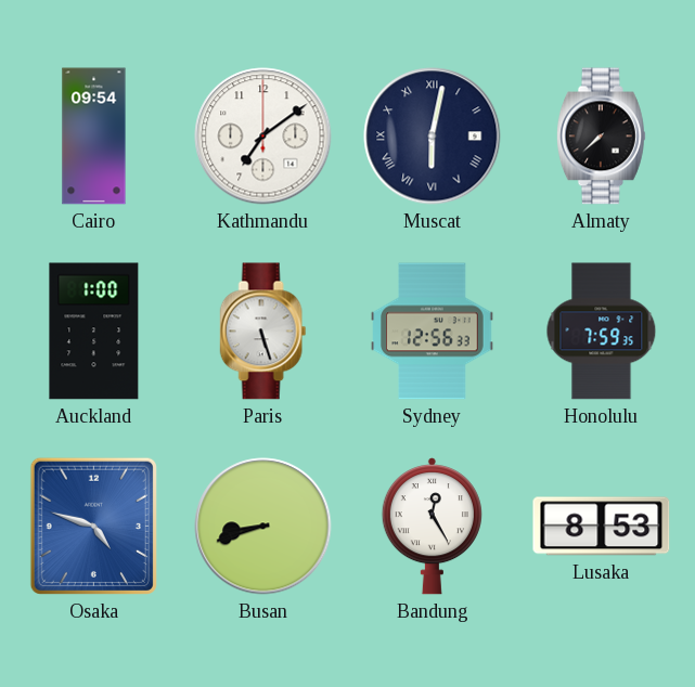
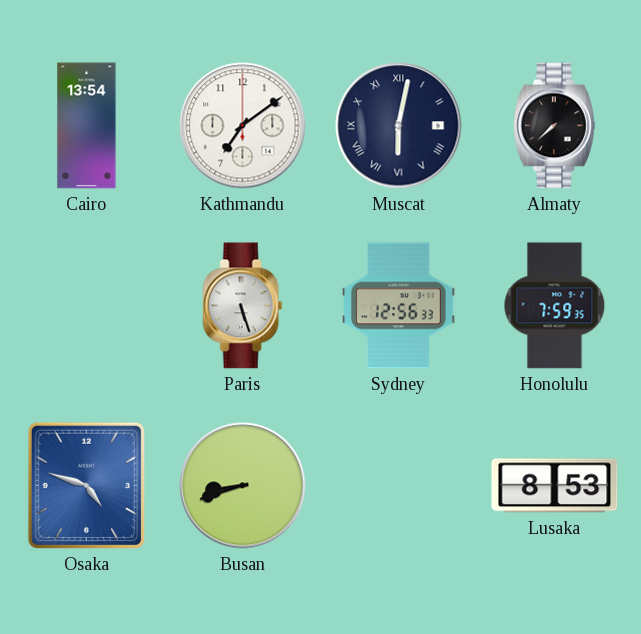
Cairo: 09:54 -> 13:54
Auckland: 1:00 -> none
Bandung: 12:25 -> none
